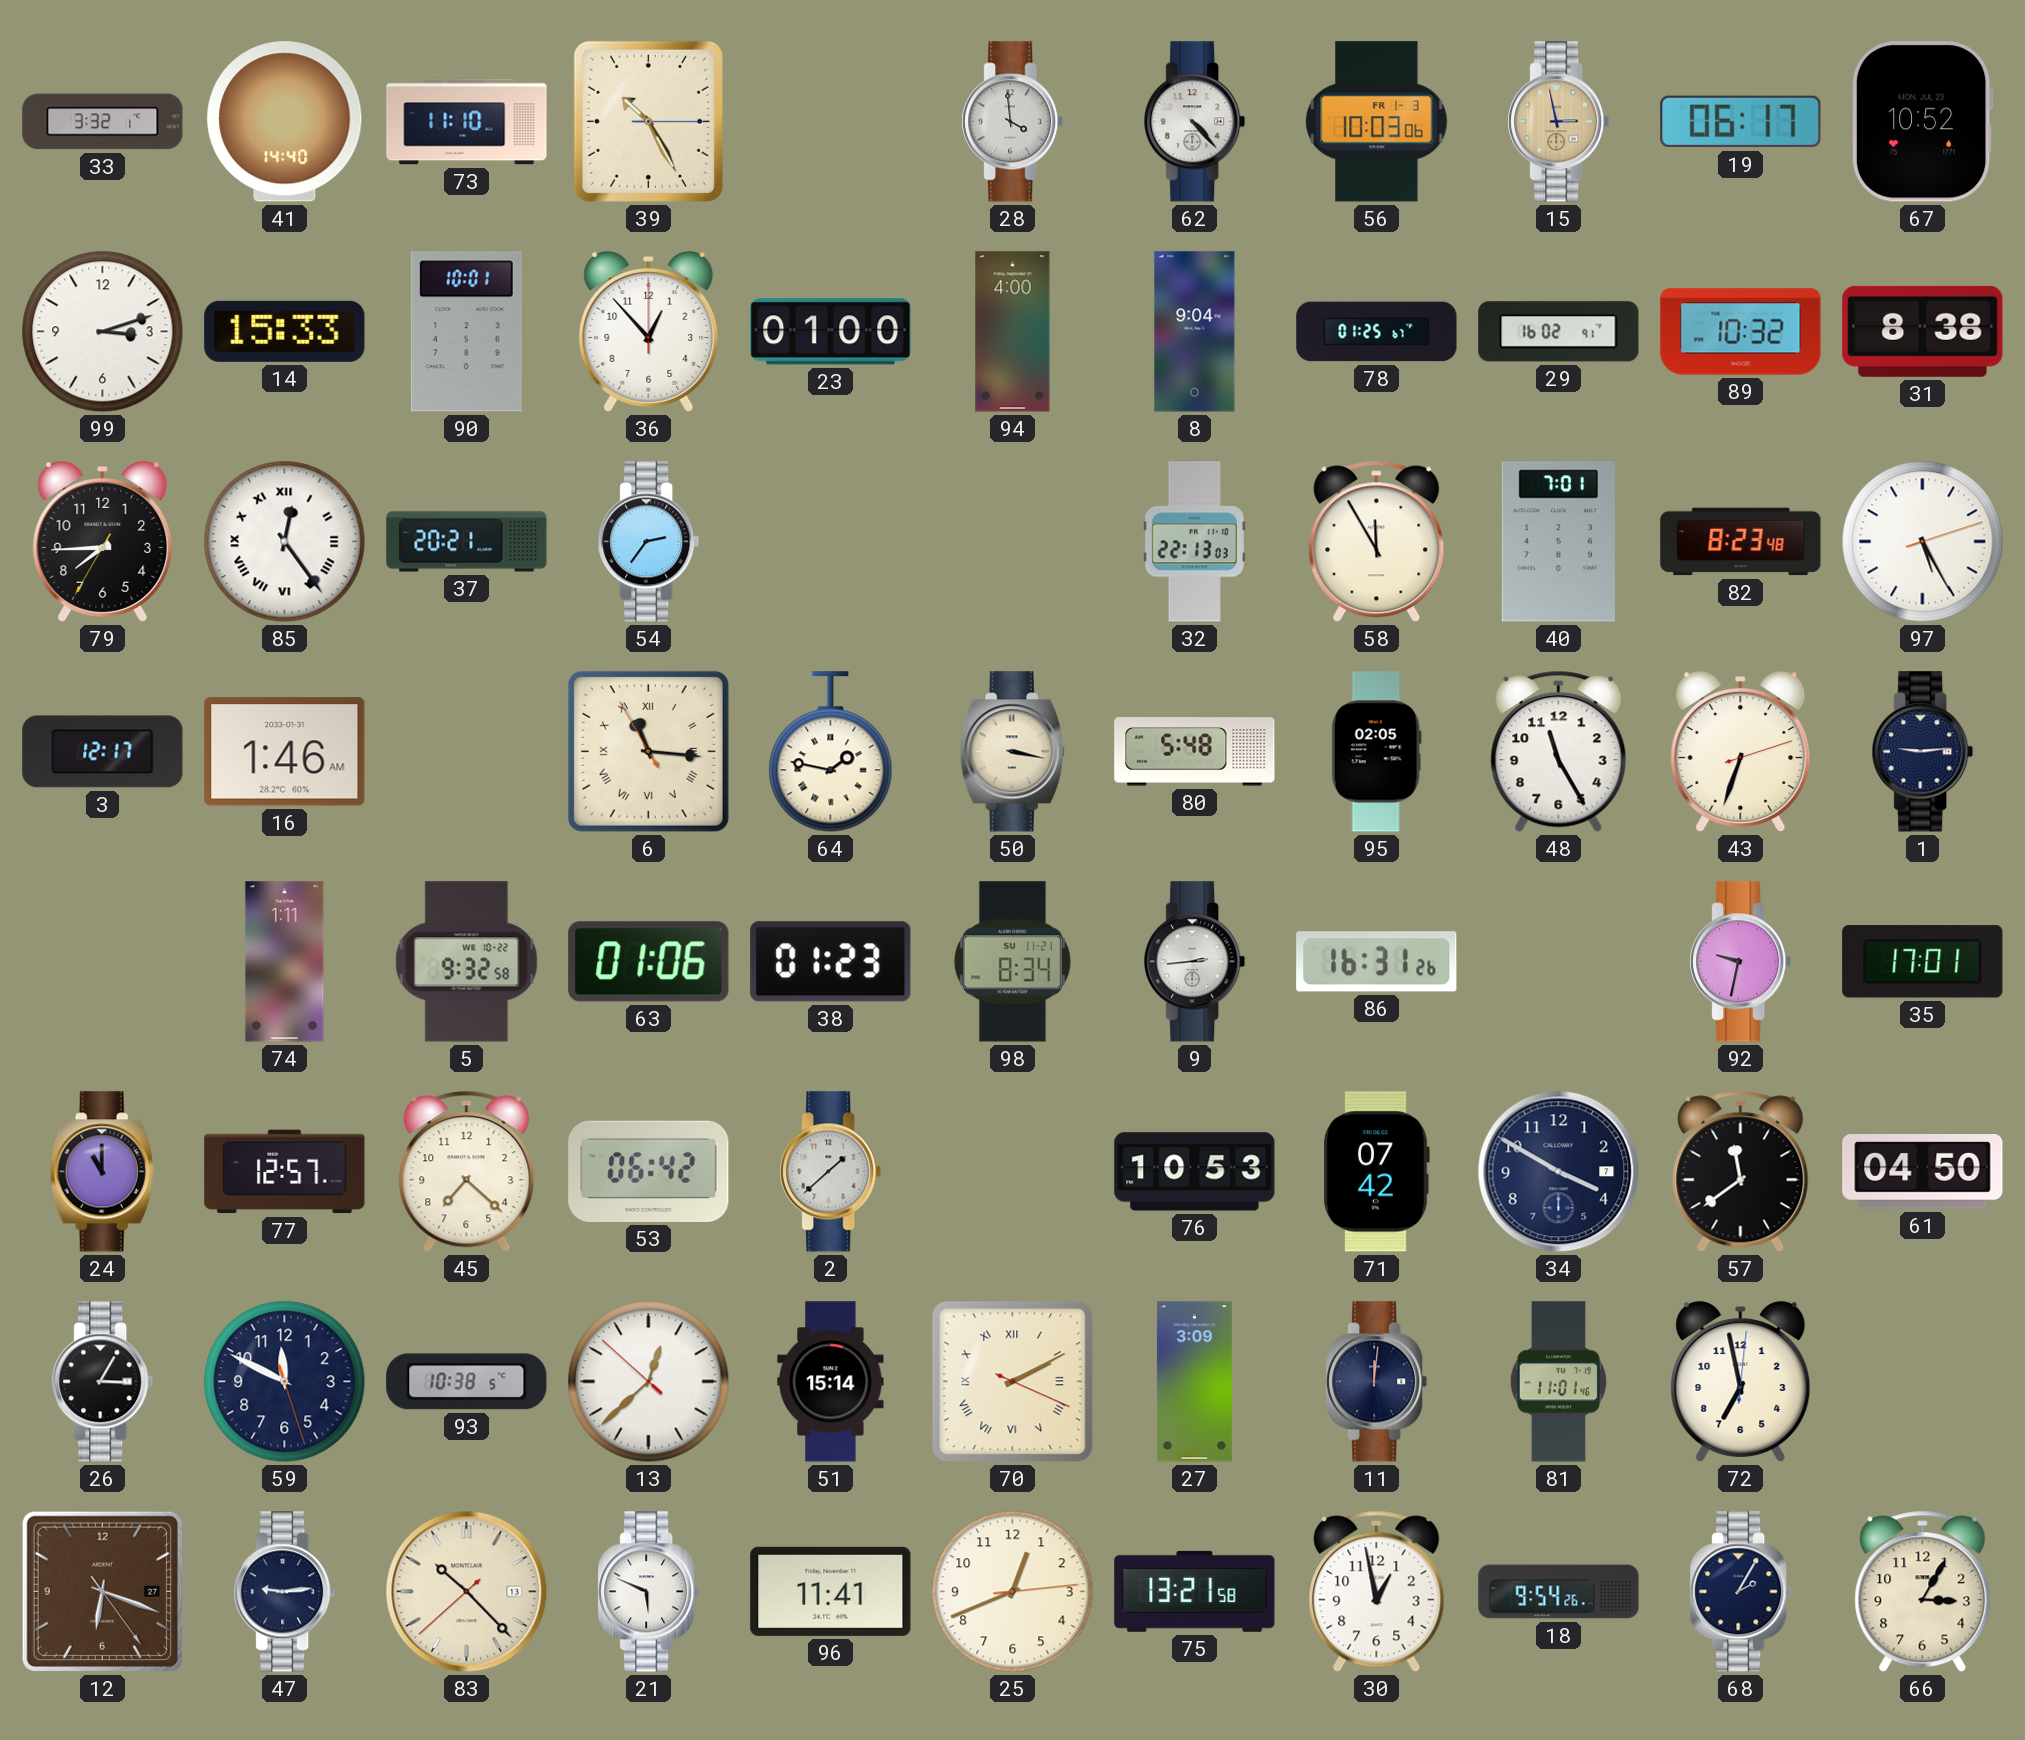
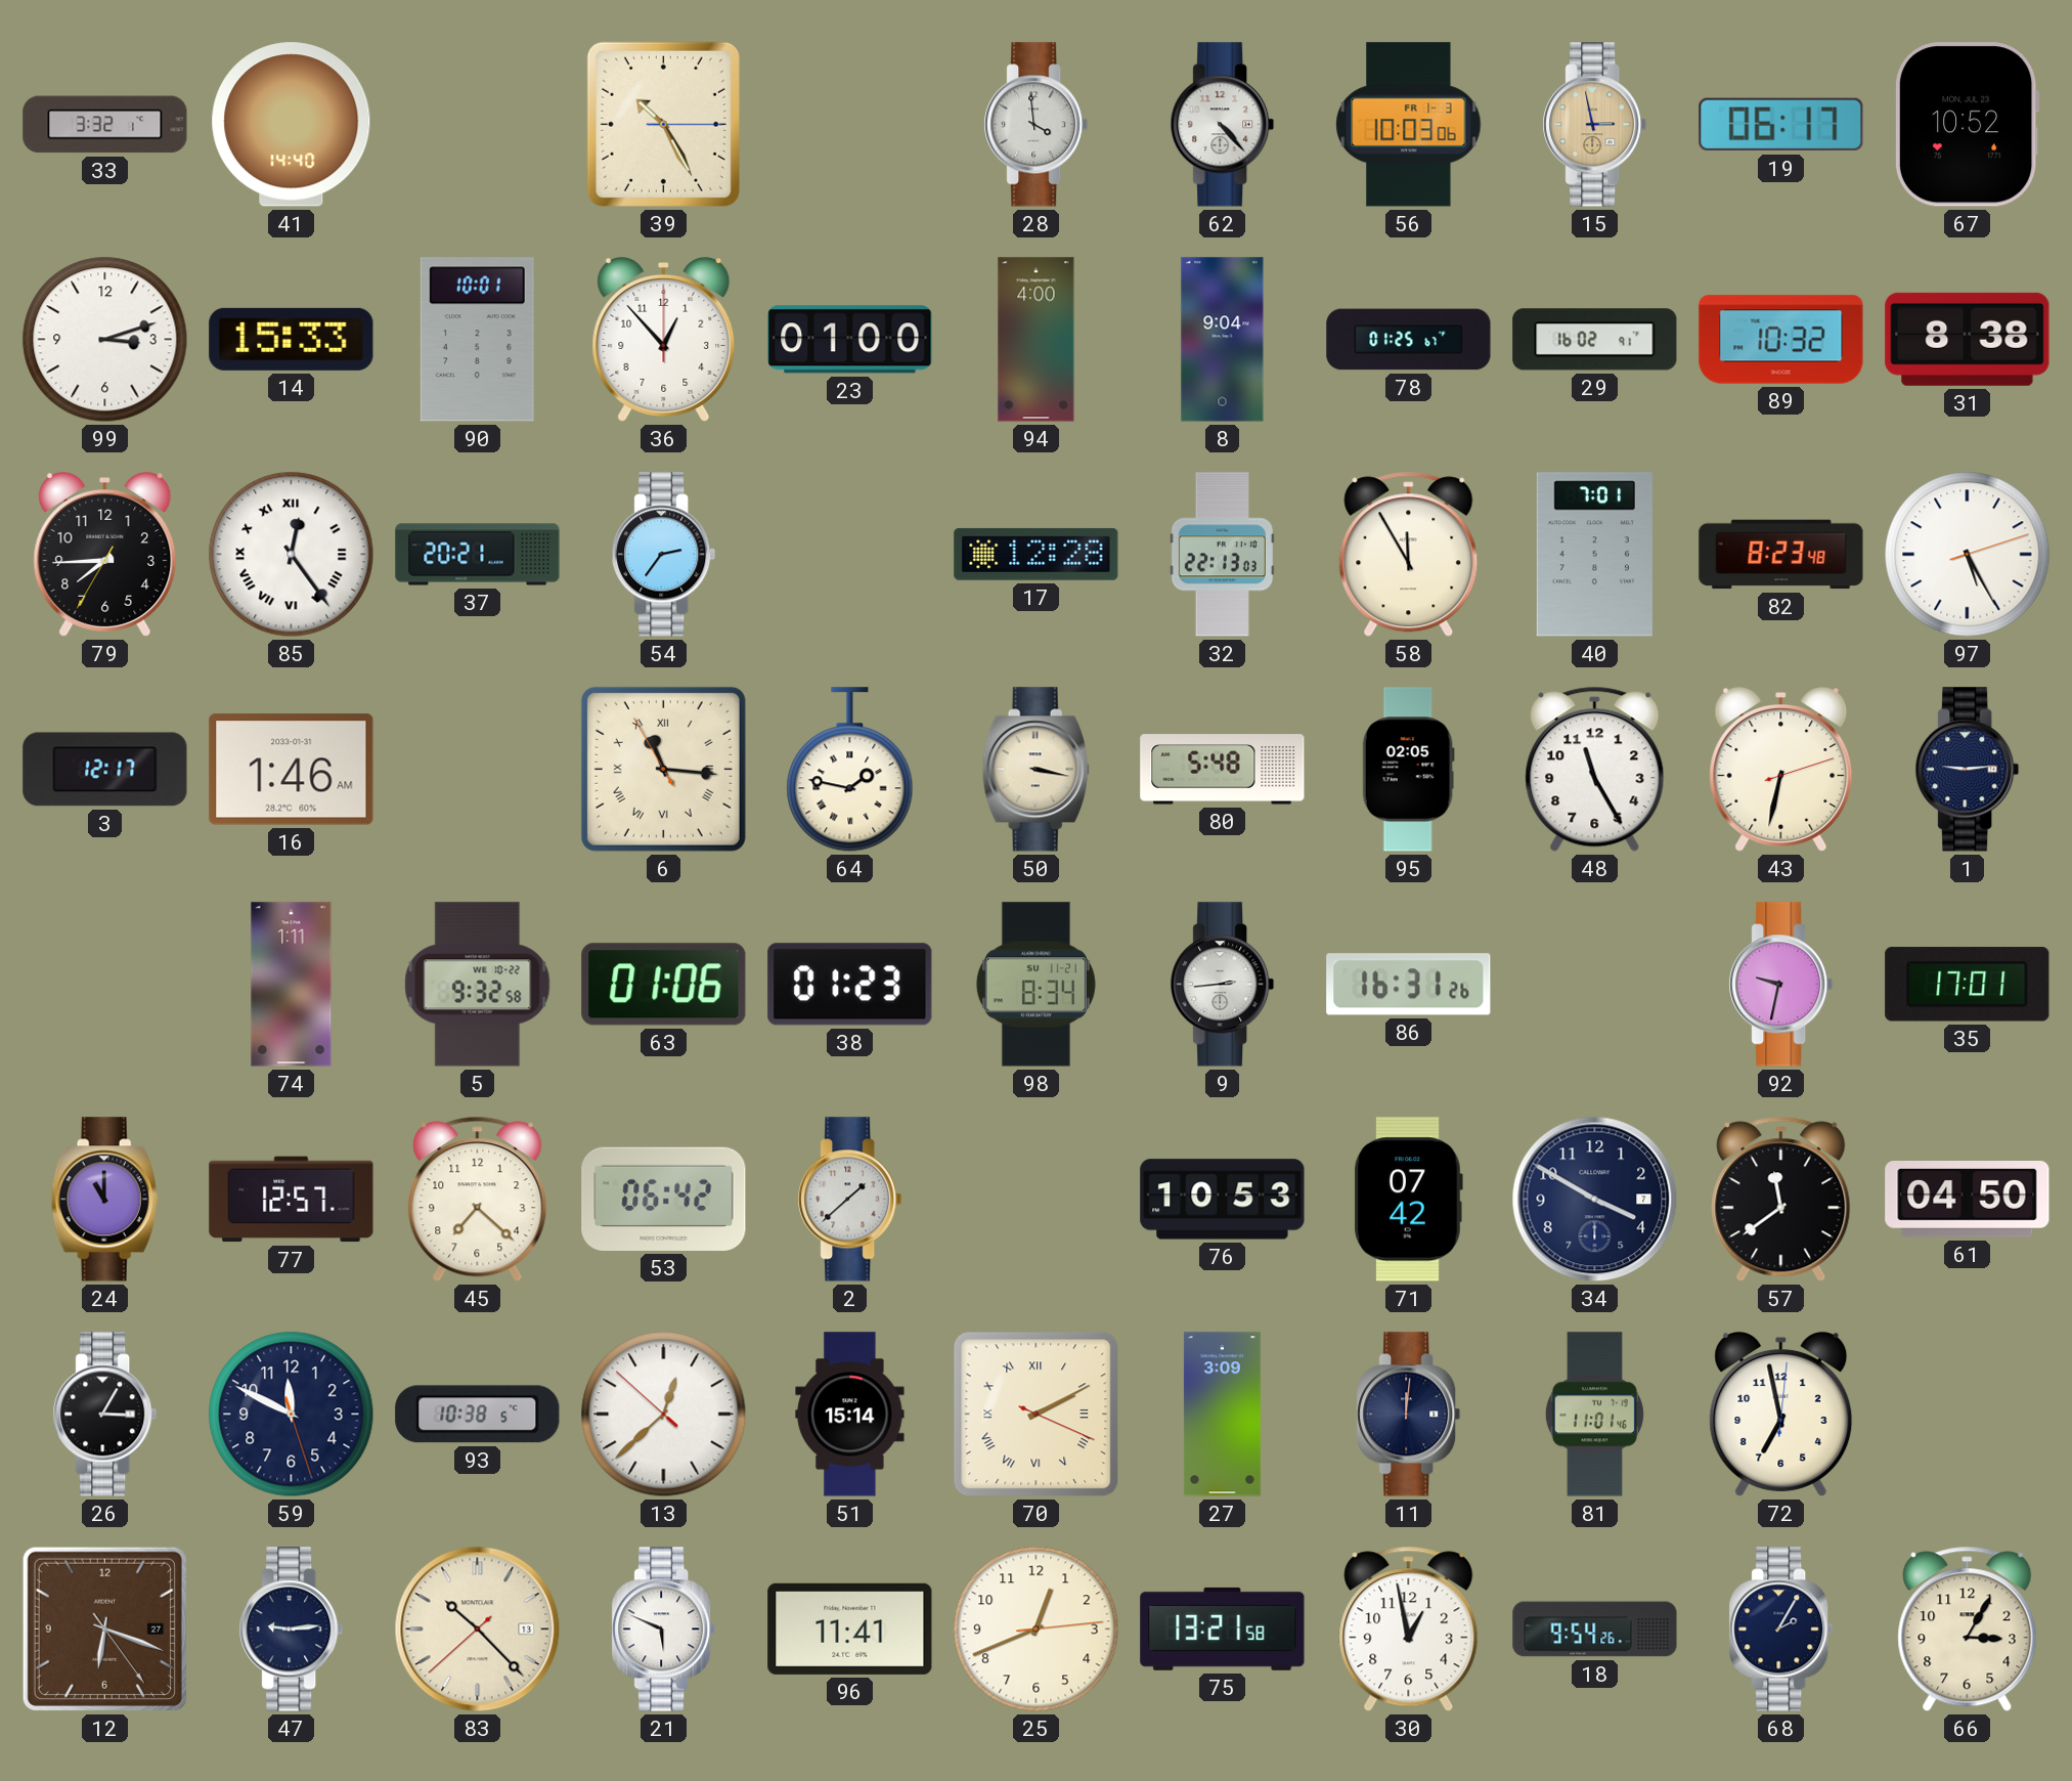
73: 11:10 -> none
17: none -> 12:28
43: 6:33 -> 6:32
